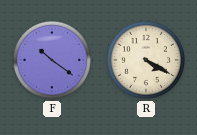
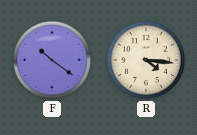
R: 4:20 -> 4:16
